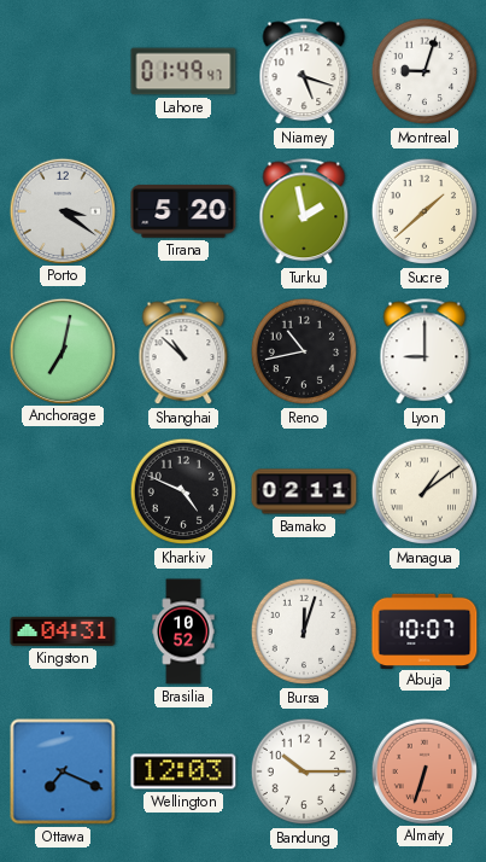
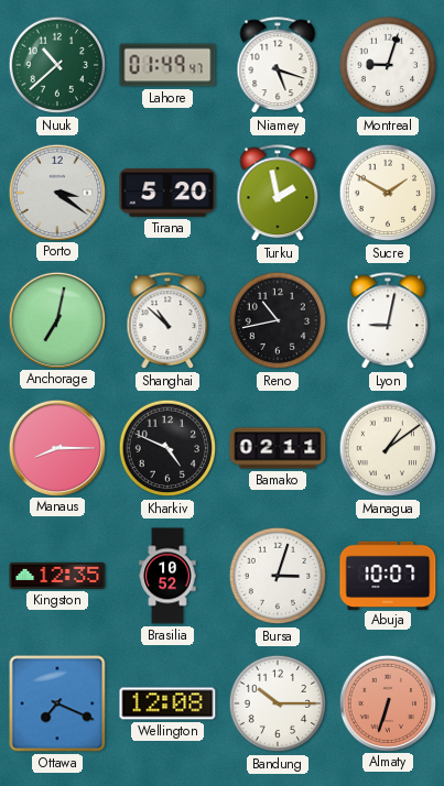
Nuuk: none -> 10:38
Sucre: 1:38 -> 1:50
Lyon: 9:00 -> 9:02
Manaus: none -> 8:15
Kingston: 04:31 -> 12:35
Bursa: 12:03 -> 3:03
Wellington: 12:03 -> 12:08
